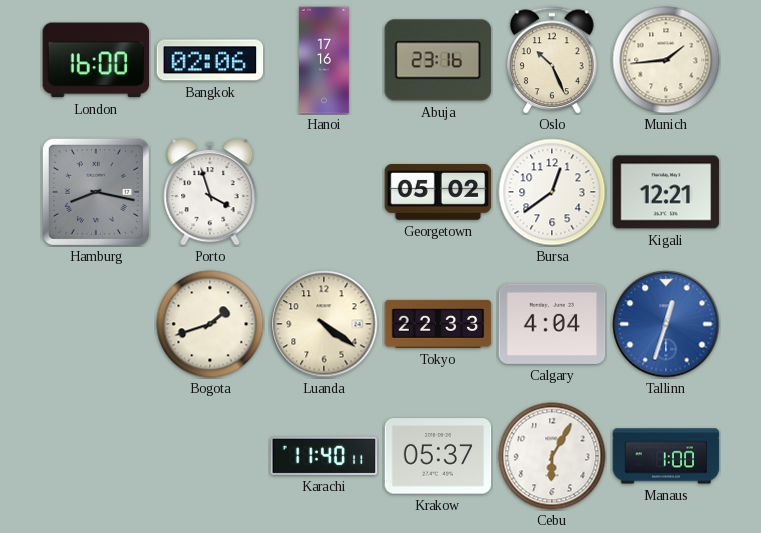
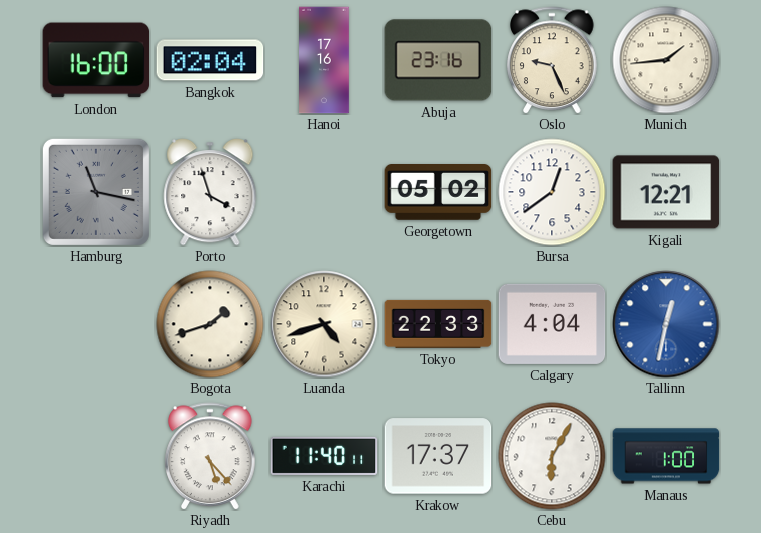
Bangkok: 02:06 -> 02:04
Oslo: 10:26 -> 9:26
Hamburg: 8:17 -> 11:17
Luanda: 4:21 -> 4:42
Tallinn: 12:33 -> 12:32
Riyadh: none -> 5:23
Krakow: 05:37 -> 17:37
